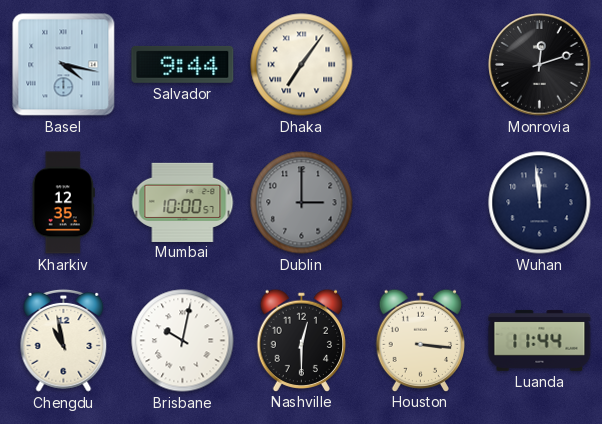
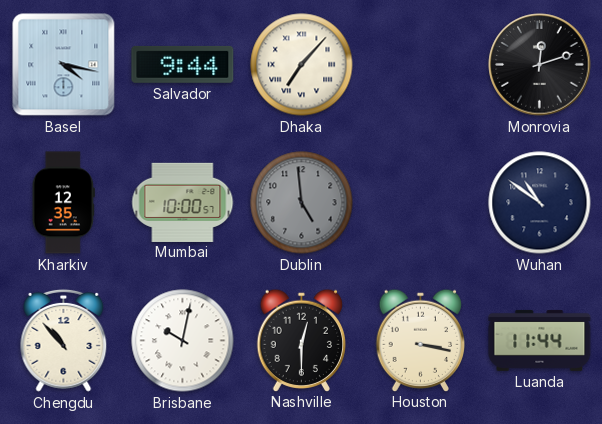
Dhaka: 7:06 -> 7:07
Dublin: 3:00 -> 4:59
Wuhan: 11:59 -> 10:51
Chengdu: 10:58 -> 10:53
Houston: 3:16 -> 3:17
